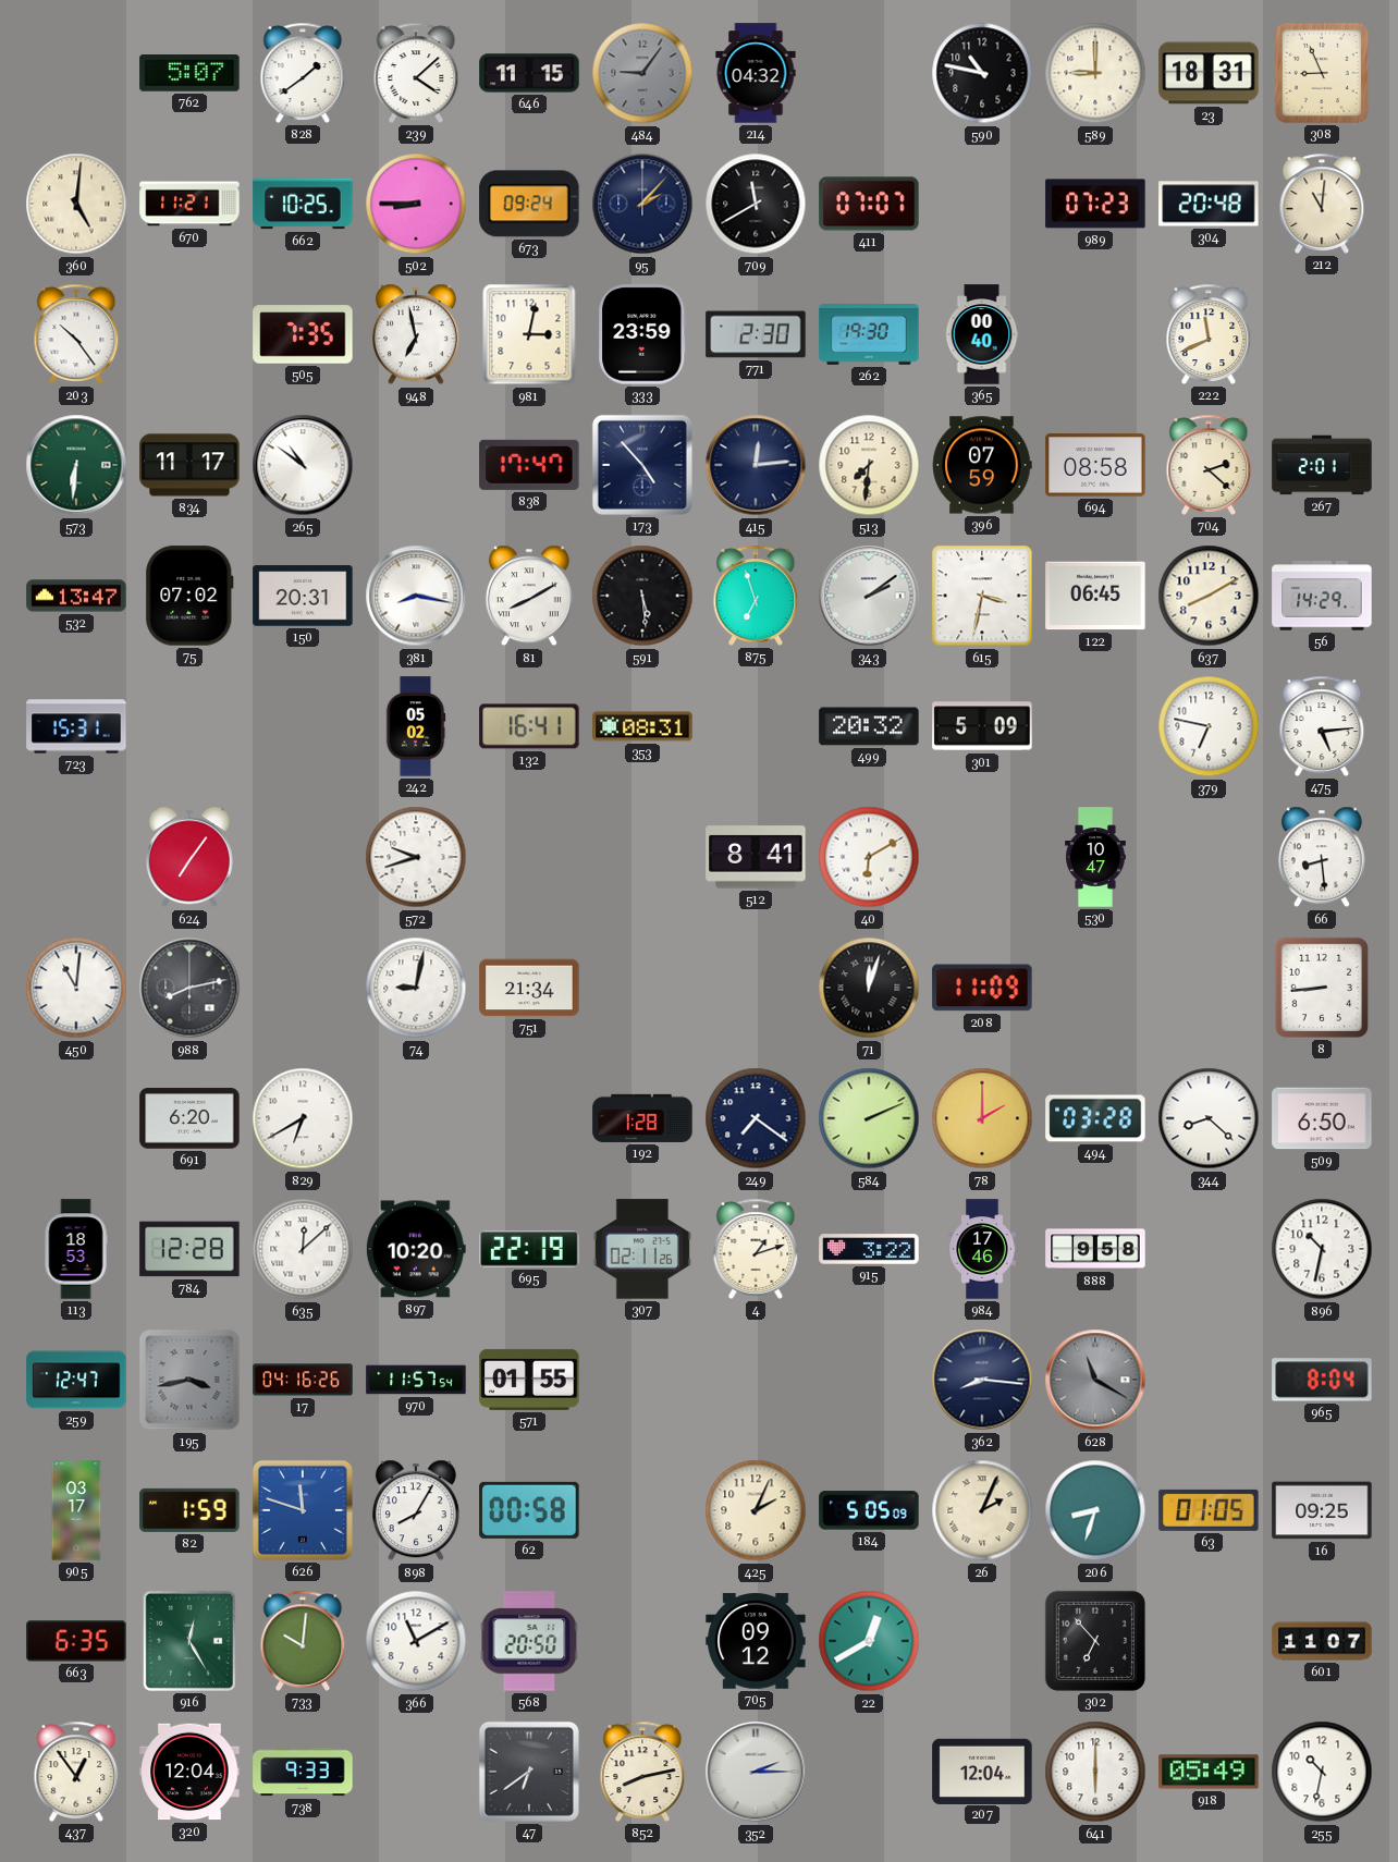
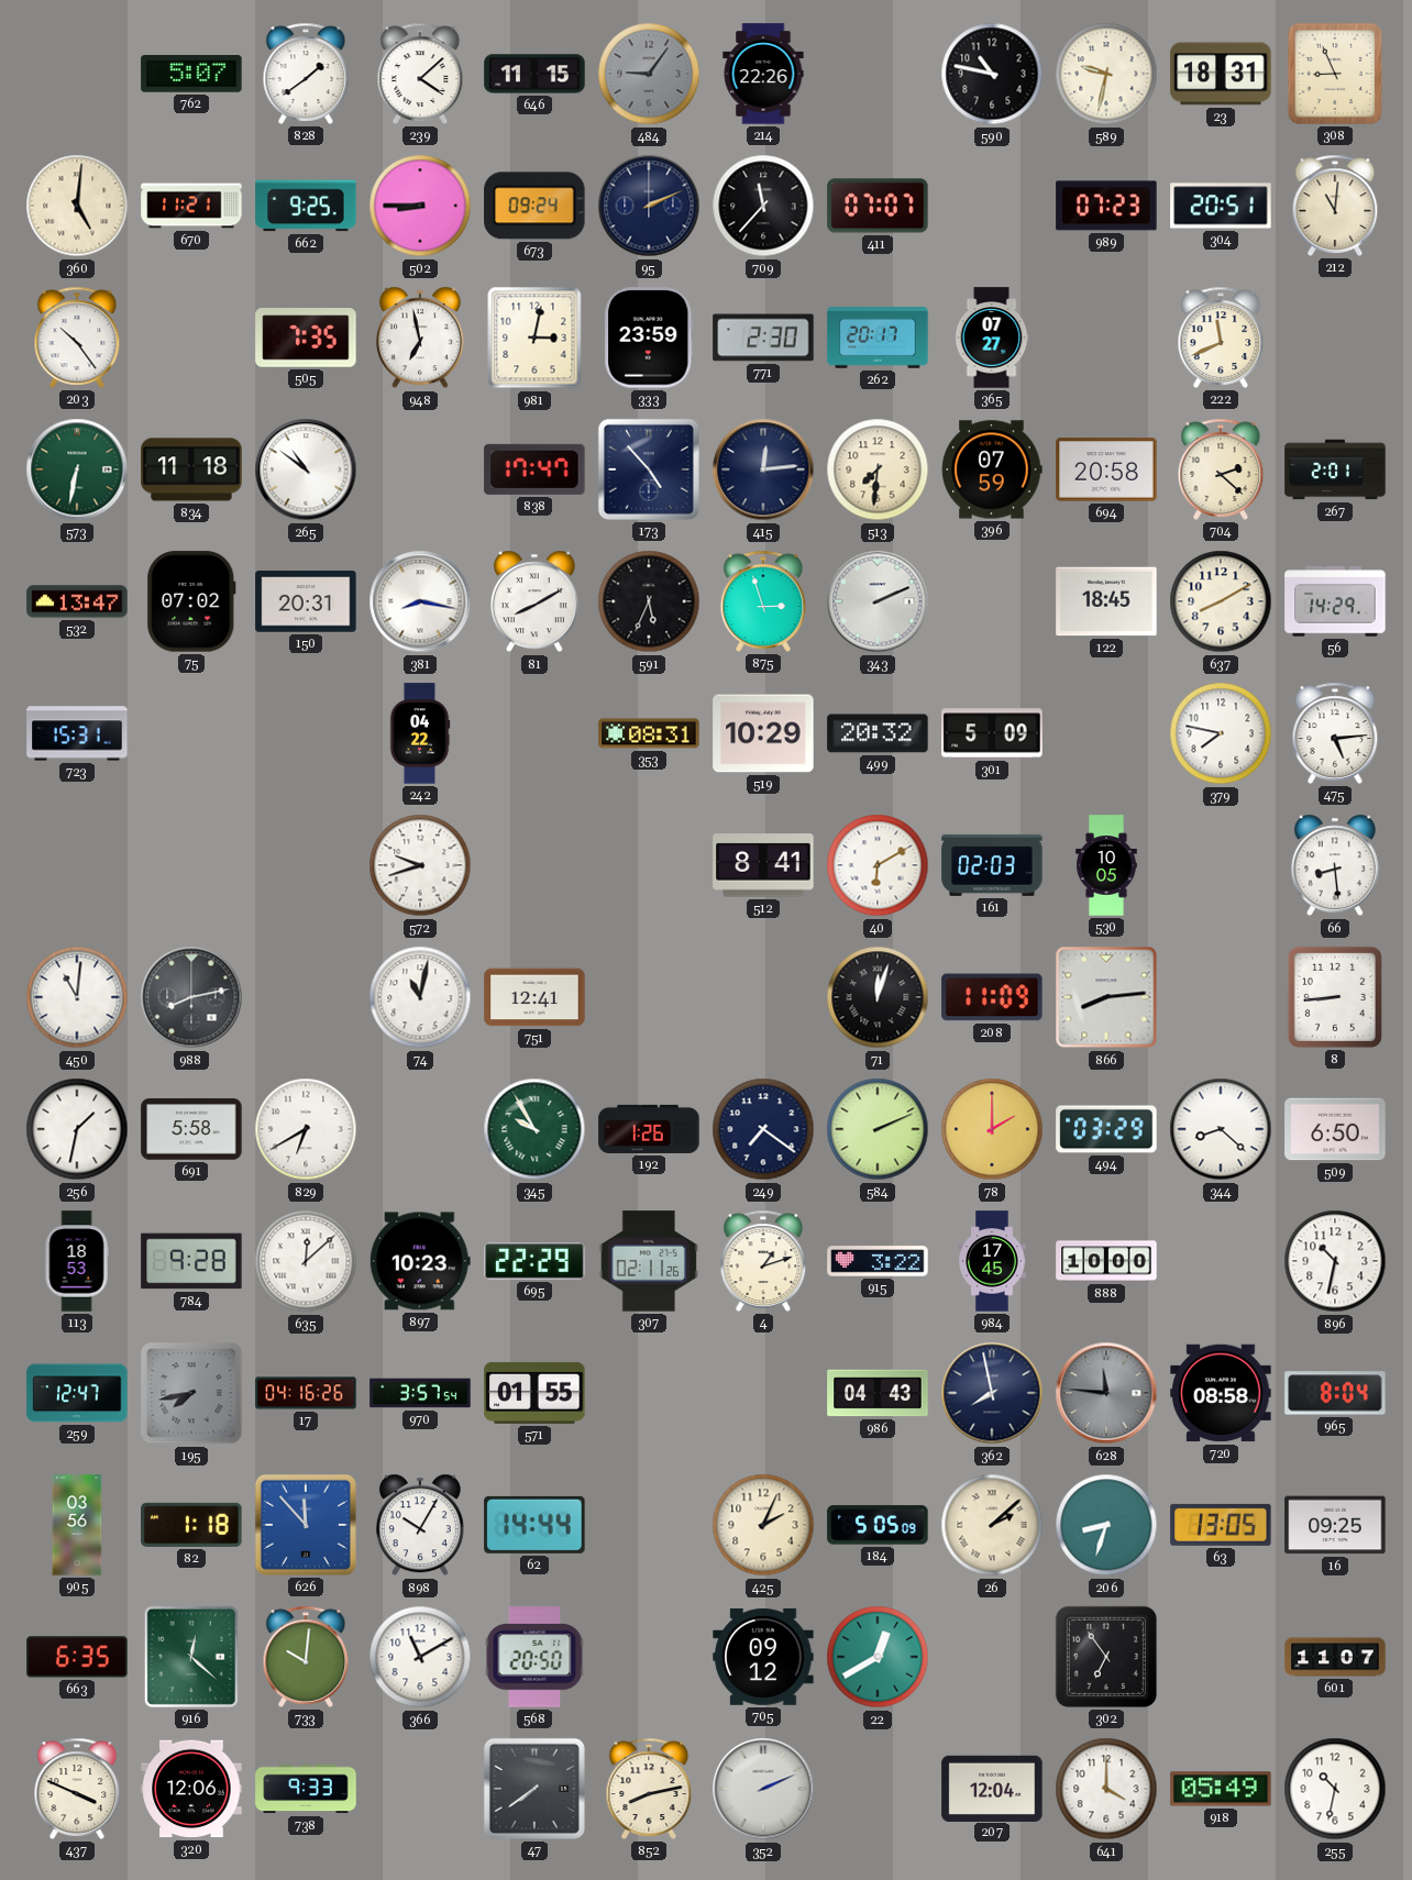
214: 04:32 -> 22:26
589: 9:00 -> 9:32
662: 10:25 -> 9:25
95: 2:07 -> 2:11
709: 11:40 -> 11:37
304: 20:48 -> 20:51
262: 19:30 -> 20:17
365: 00:40 -> 07:27
573: 6:31 -> 6:32
834: 11:17 -> 11:18
694: 08:58 -> 20:58
591: 5:29 -> 5:34
875: 6:57 -> 2:57
343: 2:09 -> 2:11
615: 3:32 -> none
122: 06:45 -> 18:45
242: 05:02 -> 04:22
132: 16:41 -> none
519: none -> 10:29
379: 6:47 -> 7:47
624: 7:06 -> none
161: none -> 02:03
530: 10:47 -> 10:05
74: 9:02 -> 11:02
751: 21:34 -> 12:41
866: none -> 8:14
256: none -> 1:32
691: 6:20 -> 5:58
345: none -> 9:55
192: 1:28 -> 1:26
494: 03:28 -> 03:29
784: 12:28 -> 9:28
897: 10:20 -> 10:23
695: 22:19 -> 22:29
984: 17:46 -> 17:45
888: 9:58 -> 10:00
195: 3:43 -> 7:43
970: 11:57 -> 3:57
986: none -> 04:43
362: 8:16 -> 7:58
628: 11:20 -> 11:46
720: none -> 08:58
905: 03:17 -> 03:56
82: 1:59 -> 1:18
626: 11:48 -> 11:53
898: 8:05 -> 10:05
62: 00:58 -> 14:44
26: 2:04 -> 2:08
63: 01:05 -> 13:05
916: 12:25 -> 12:22
302: 6:53 -> 6:54
437: 12:54 -> 3:49
320: 12:04 -> 12:06
47: 6:39 -> 7:39
352: 2:15 -> 2:11
641: 6:00 -> 4:00
